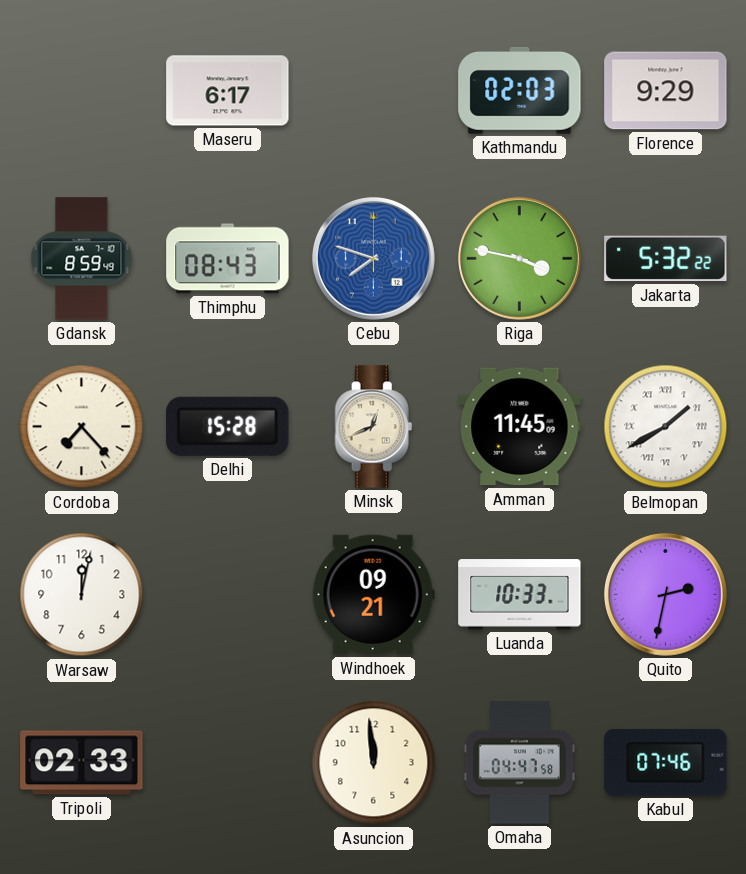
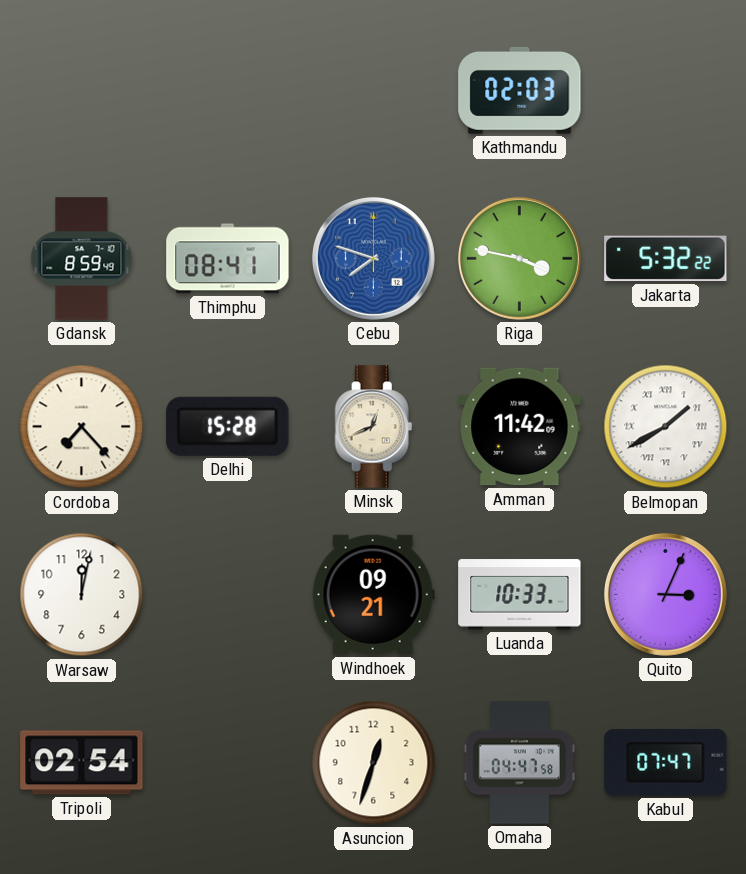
Maseru: 6:17 -> none
Florence: 9:29 -> none
Thimphu: 08:43 -> 08:41
Amman: 11:45 -> 11:42
Quito: 2:32 -> 3:04
Tripoli: 02:33 -> 02:54
Asuncion: 11:59 -> 12:33
Kabul: 07:46 -> 07:47
